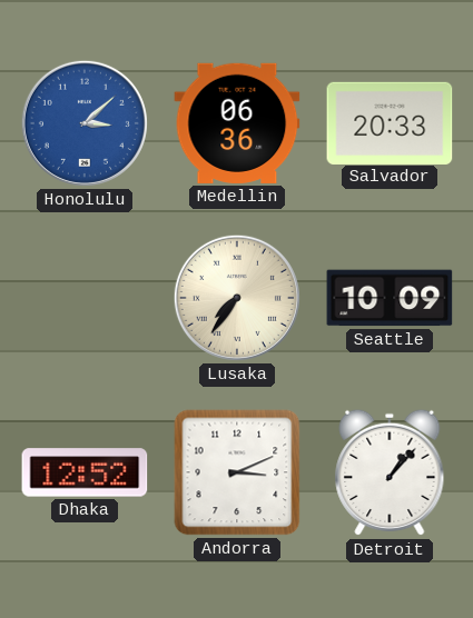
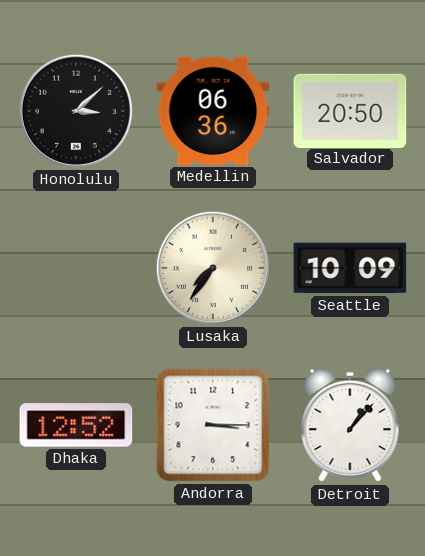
Honolulu dial: blue -> black
Salvador: 20:33 -> 20:50
Andorra: 3:11 -> 3:15
